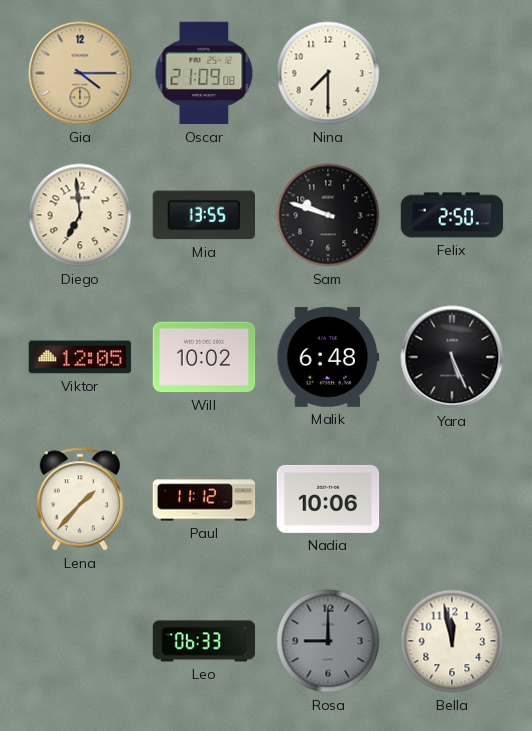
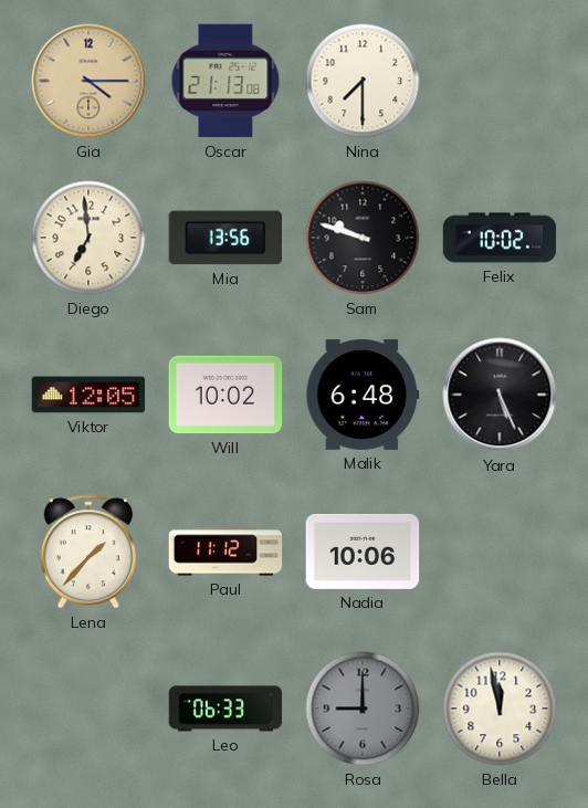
Oscar: 21:09 -> 21:13
Mia: 13:55 -> 13:56
Felix: 2:50 -> 10:02
